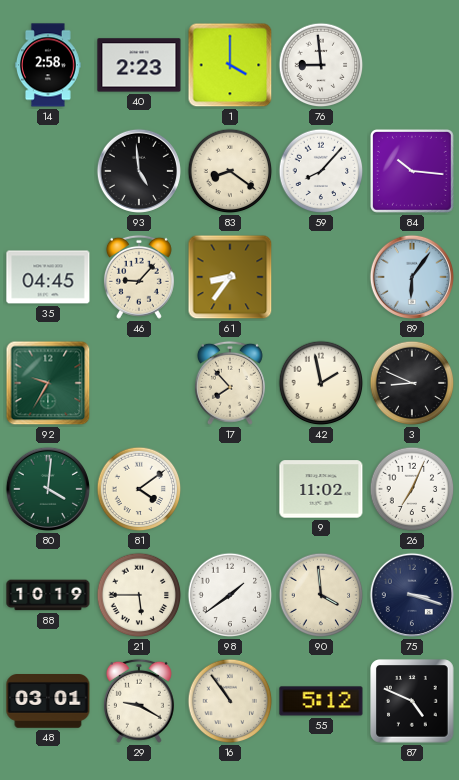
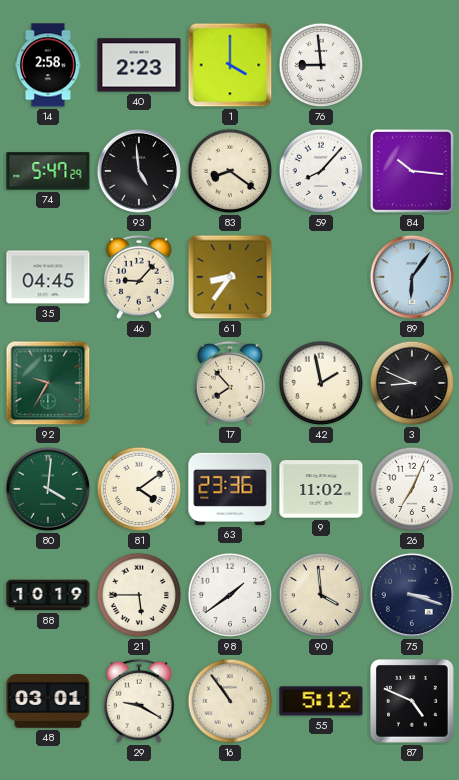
74: none -> 5:47
63: none -> 23:36
